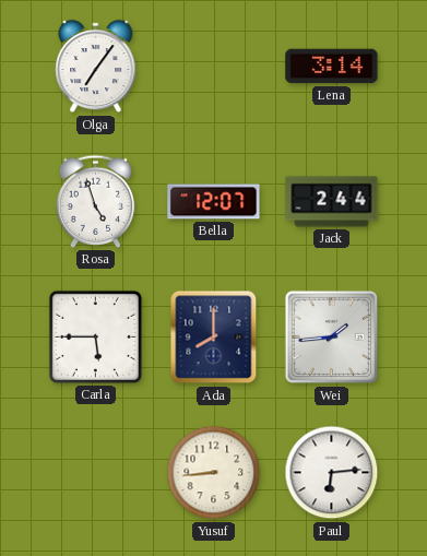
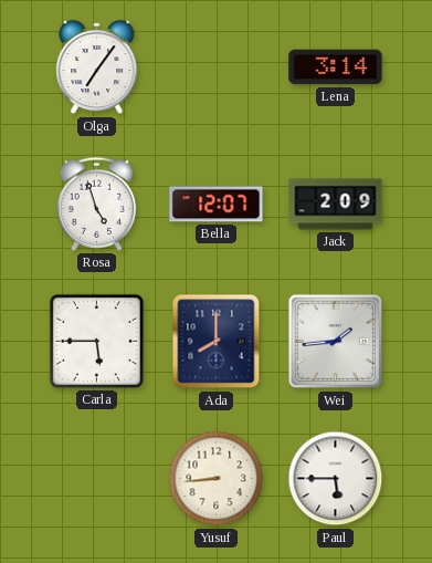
Jack: 2:44 -> 2:09
Paul: 6:14 -> 5:45
